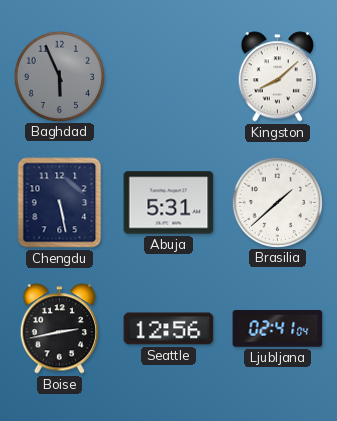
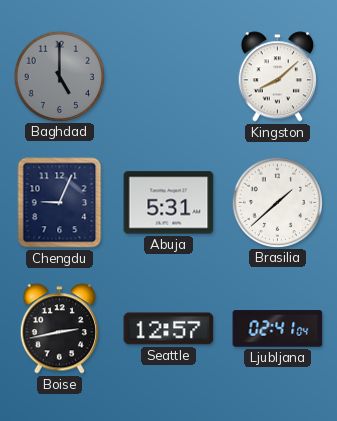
Baghdad: 5:56 -> 5:00
Chengdu: 5:28 -> 9:04
Seattle: 12:56 -> 12:57
